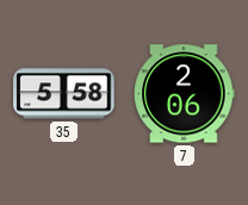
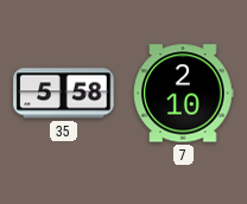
7: 2:06 -> 2:10
